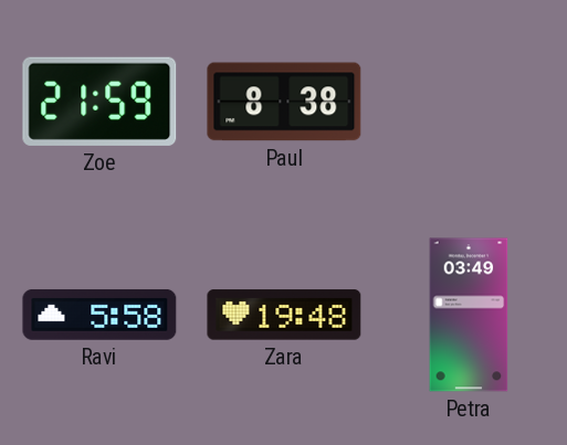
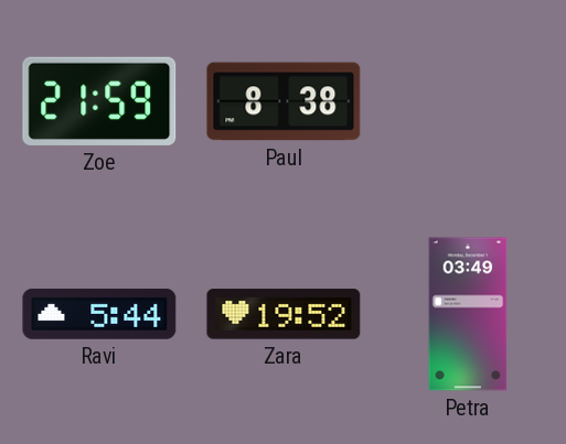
Ravi: 5:58 -> 5:44
Zara: 19:48 -> 19:52
